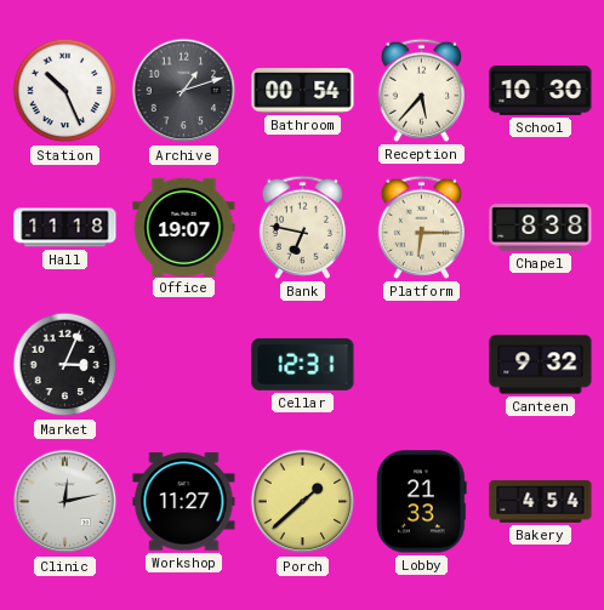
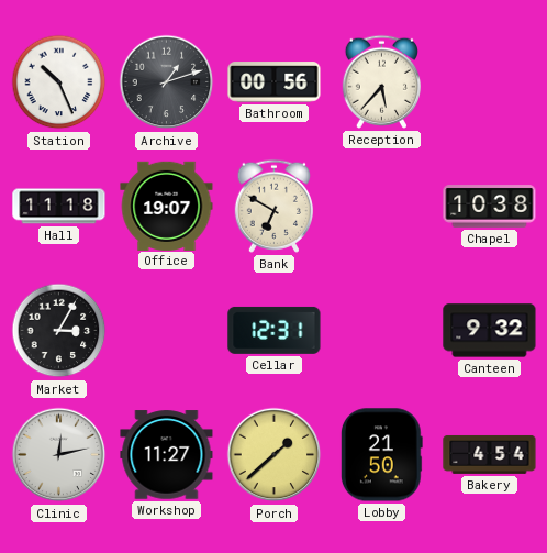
Bathroom: 00:54 -> 00:56
School: 10:30 -> none
Bank: 6:47 -> 6:50
Platform: 6:15 -> none
Chapel: 8:38 -> 10:38
Market: 3:04 -> 3:05
Lobby: 21:33 -> 21:50
